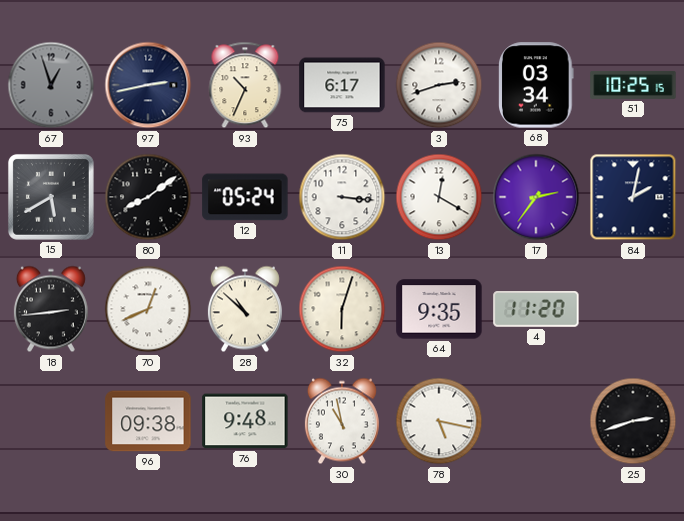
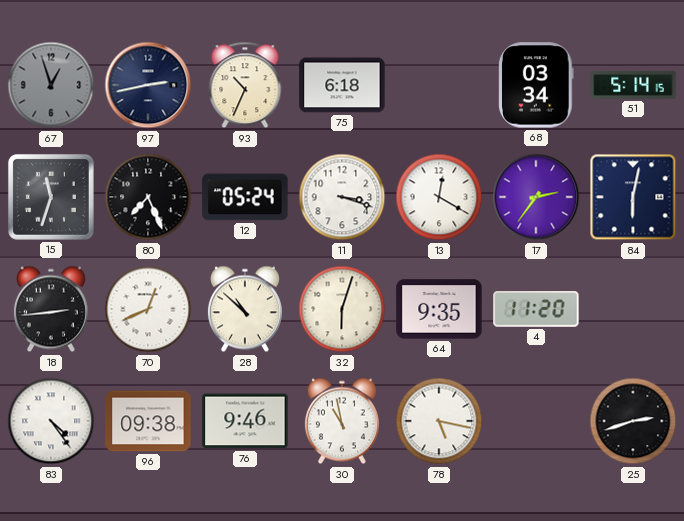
75: 6:17 -> 6:18
3: 2:42 -> none
51: 10:25 -> 5:14
15: 5:40 -> 11:33
80: 8:09 -> 7:26
11: 3:16 -> 3:18
84: 2:02 -> 6:02
83: none -> 4:24
76: 9:48 -> 9:46
